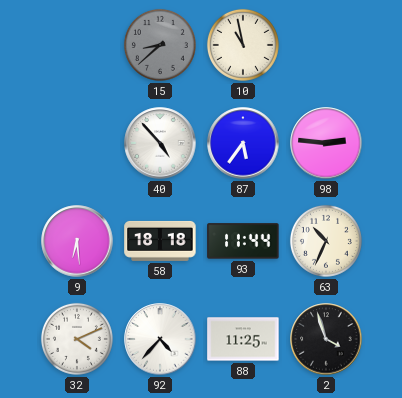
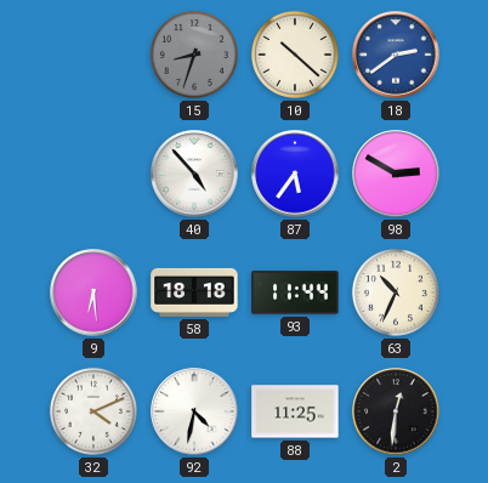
15: 8:38 -> 8:33
10: 10:58 -> 10:22
18: none -> 2:39
98: 2:46 -> 2:50
92: 4:37 -> 4:32
2: 3:57 -> 12:31
